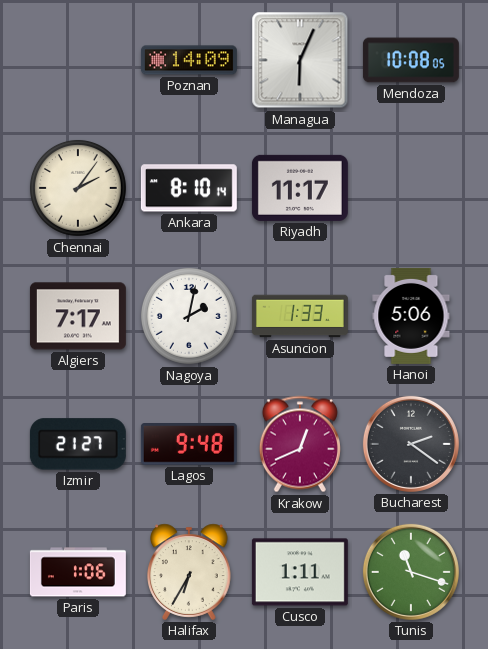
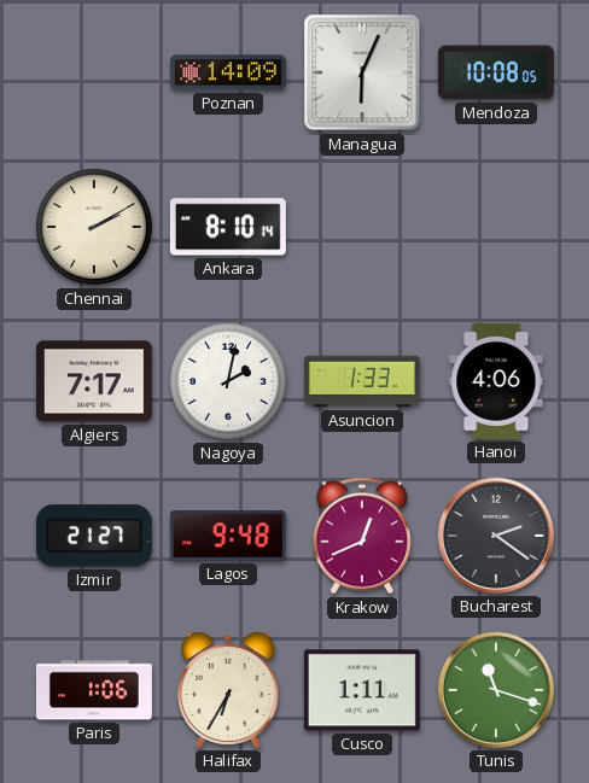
Chennai: 2:06 -> 2:10
Riyadh: 11:17 -> none
Hanoi: 5:06 -> 4:06
